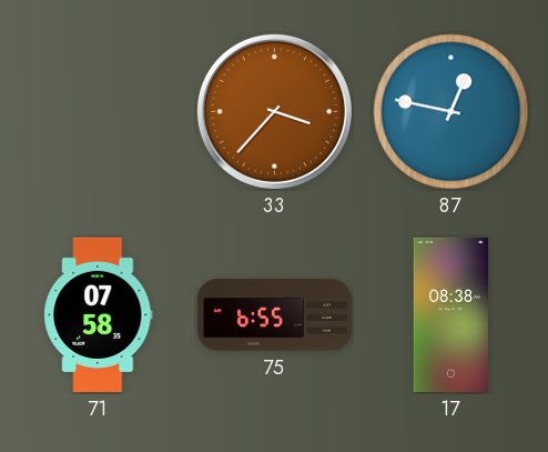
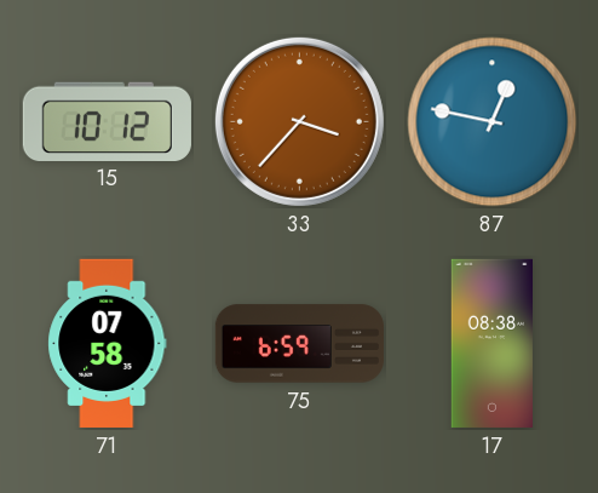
15: none -> 10:12
75: 6:55 -> 6:59
